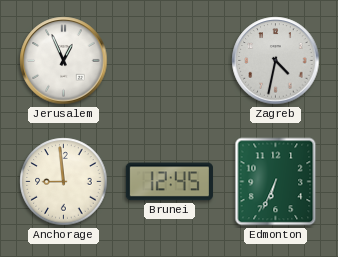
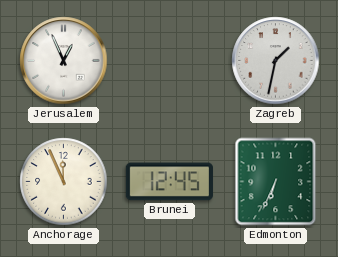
Zagreb: 4:32 -> 1:32
Anchorage: 8:59 -> 11:56
